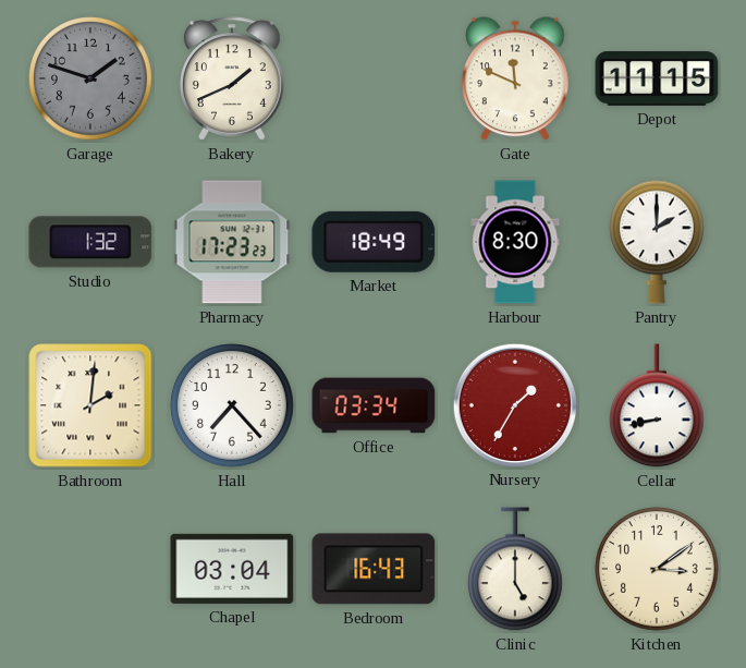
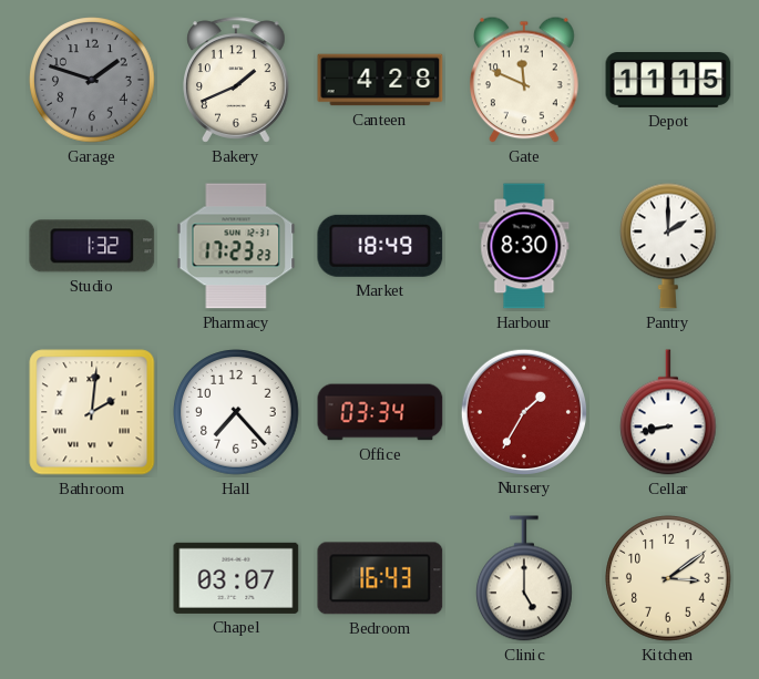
Canteen: none -> 4:28
Chapel: 03:04 -> 03:07
